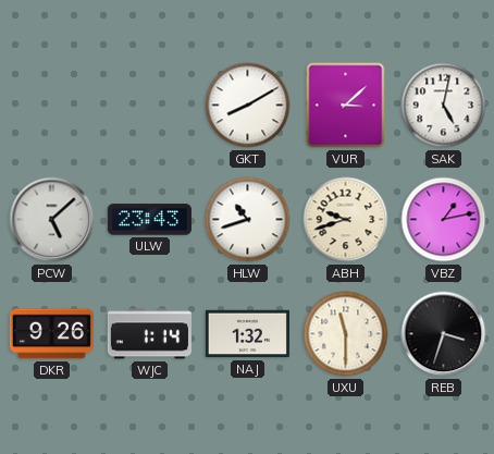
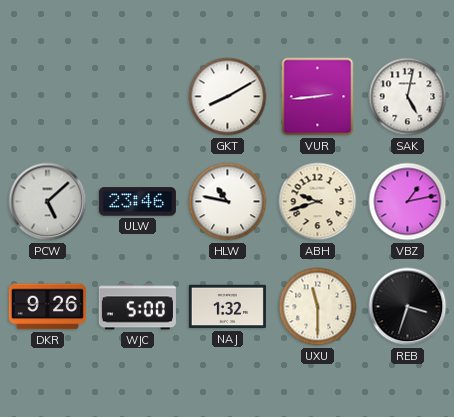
VUR: 3:08 -> 2:44
ULW: 23:43 -> 23:46
HLW: 10:42 -> 10:47
WJC: 1:14 -> 5:00
